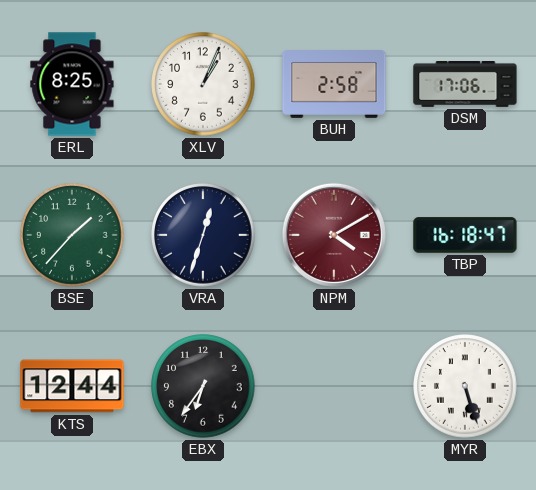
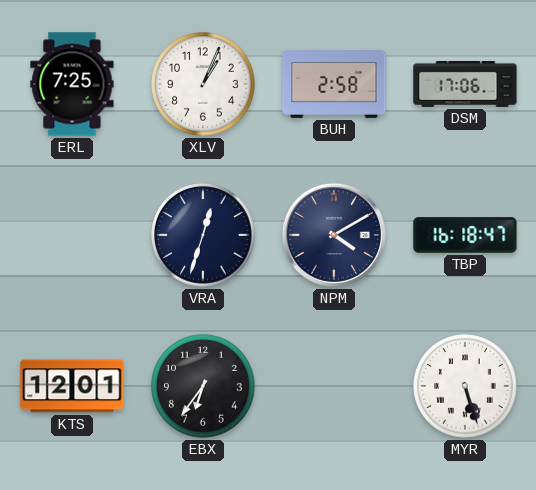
ERL: 8:25 -> 7:25
BSE: 1:37 -> none
NPM dial: burgundy -> navy
KTS: 12:44 -> 12:01
